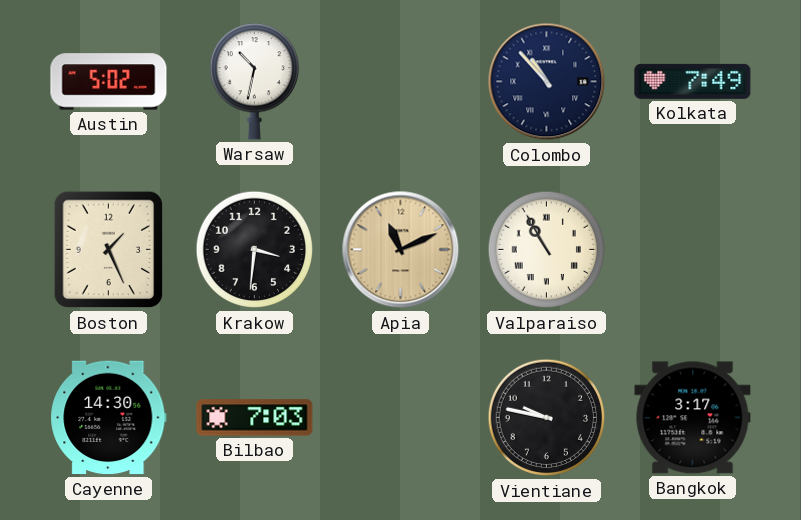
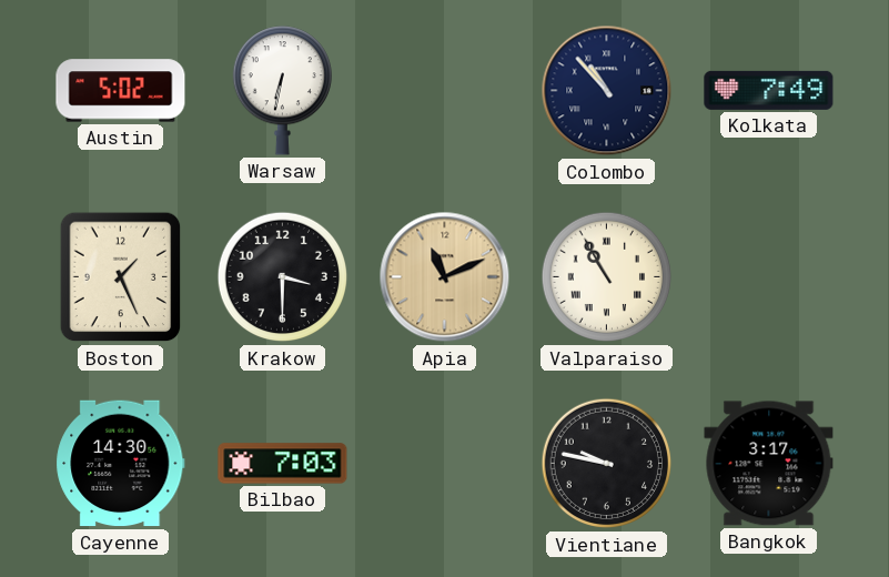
Warsaw: 10:32 -> 6:32
Krakow: 3:31 -> 3:30
